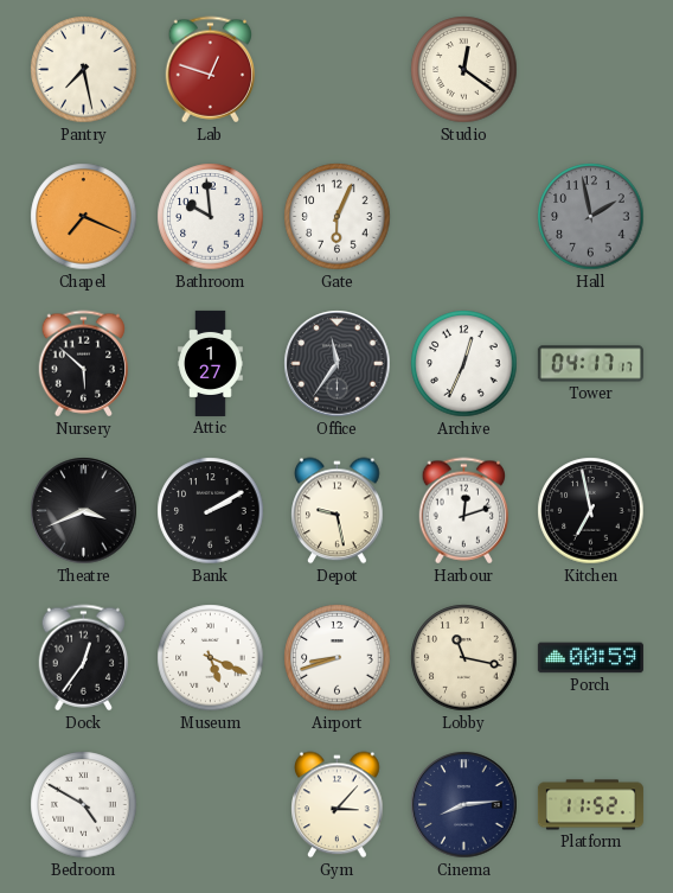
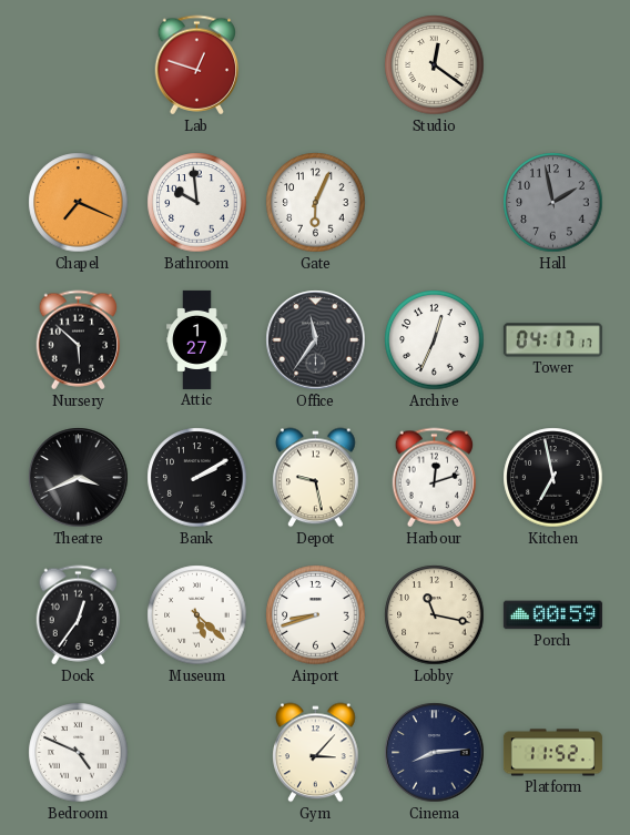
Pantry: 7:28 -> none
Museum: 5:19 -> 5:22
Bedroom: 4:50 -> 4:49
